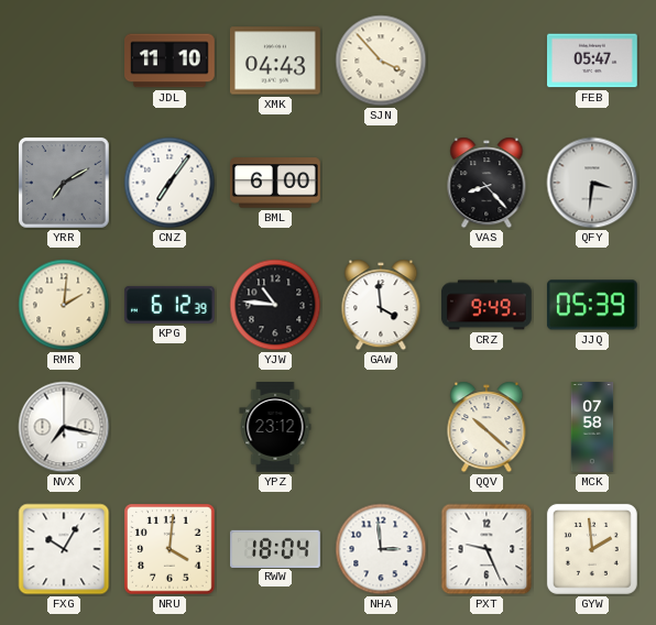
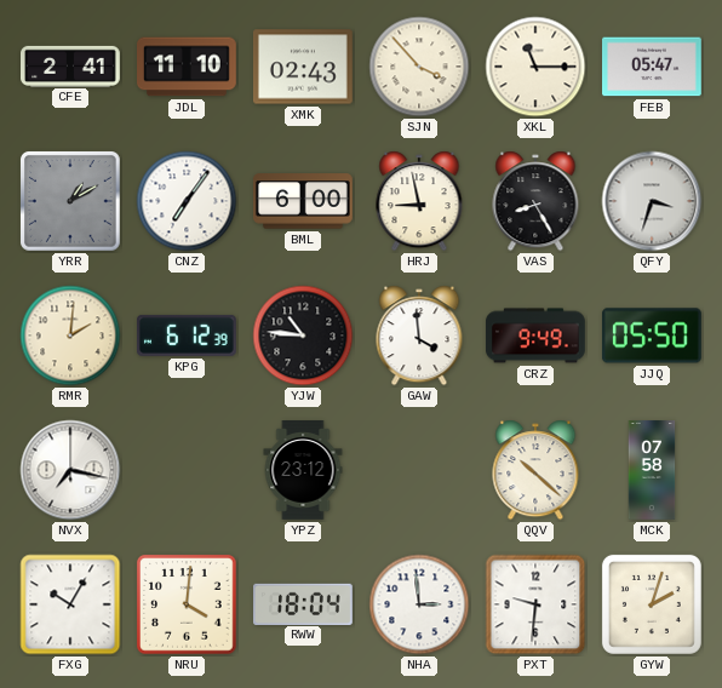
CFE: none -> 2:41
XMK: 04:43 -> 02:43
XKL: none -> 11:15
YRR: 7:10 -> 1:10
HRJ: none -> 8:58
VAS: 8:23 -> 8:25
QFY: 3:31 -> 3:33
JJQ: 05:39 -> 05:50
PXT: 9:26 -> 9:31
GYW: 1:59 -> 2:03
